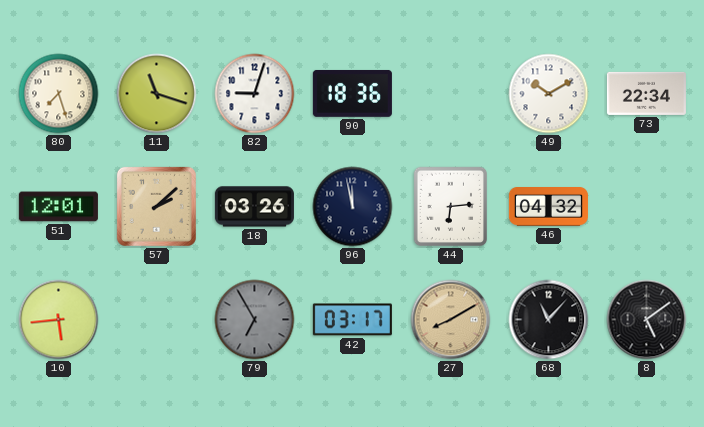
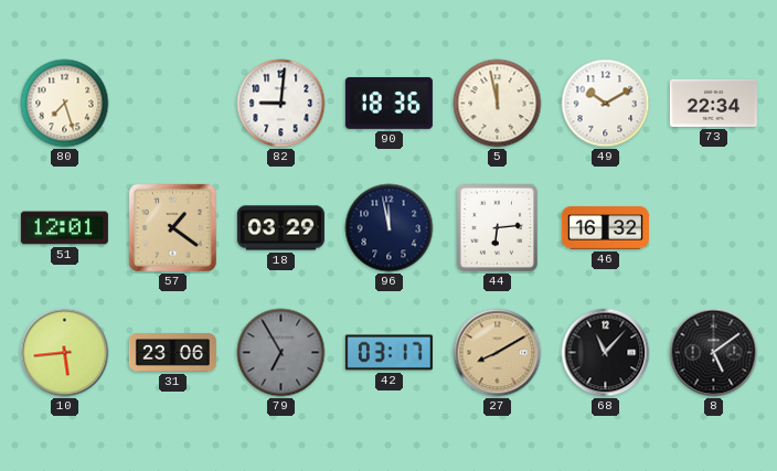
11: 11:18 -> none
82: 9:03 -> 9:01
5: none -> 11:58
57: 2:08 -> 1:21
18: 03:26 -> 03:29
46: 04:32 -> 16:32
31: none -> 23:06
